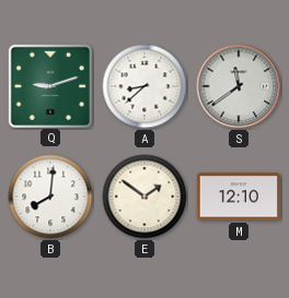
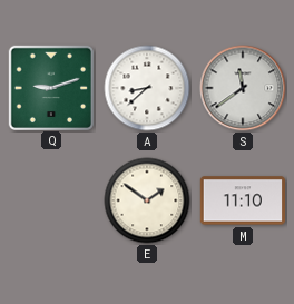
B: 8:01 -> none
M: 12:10 -> 11:10
